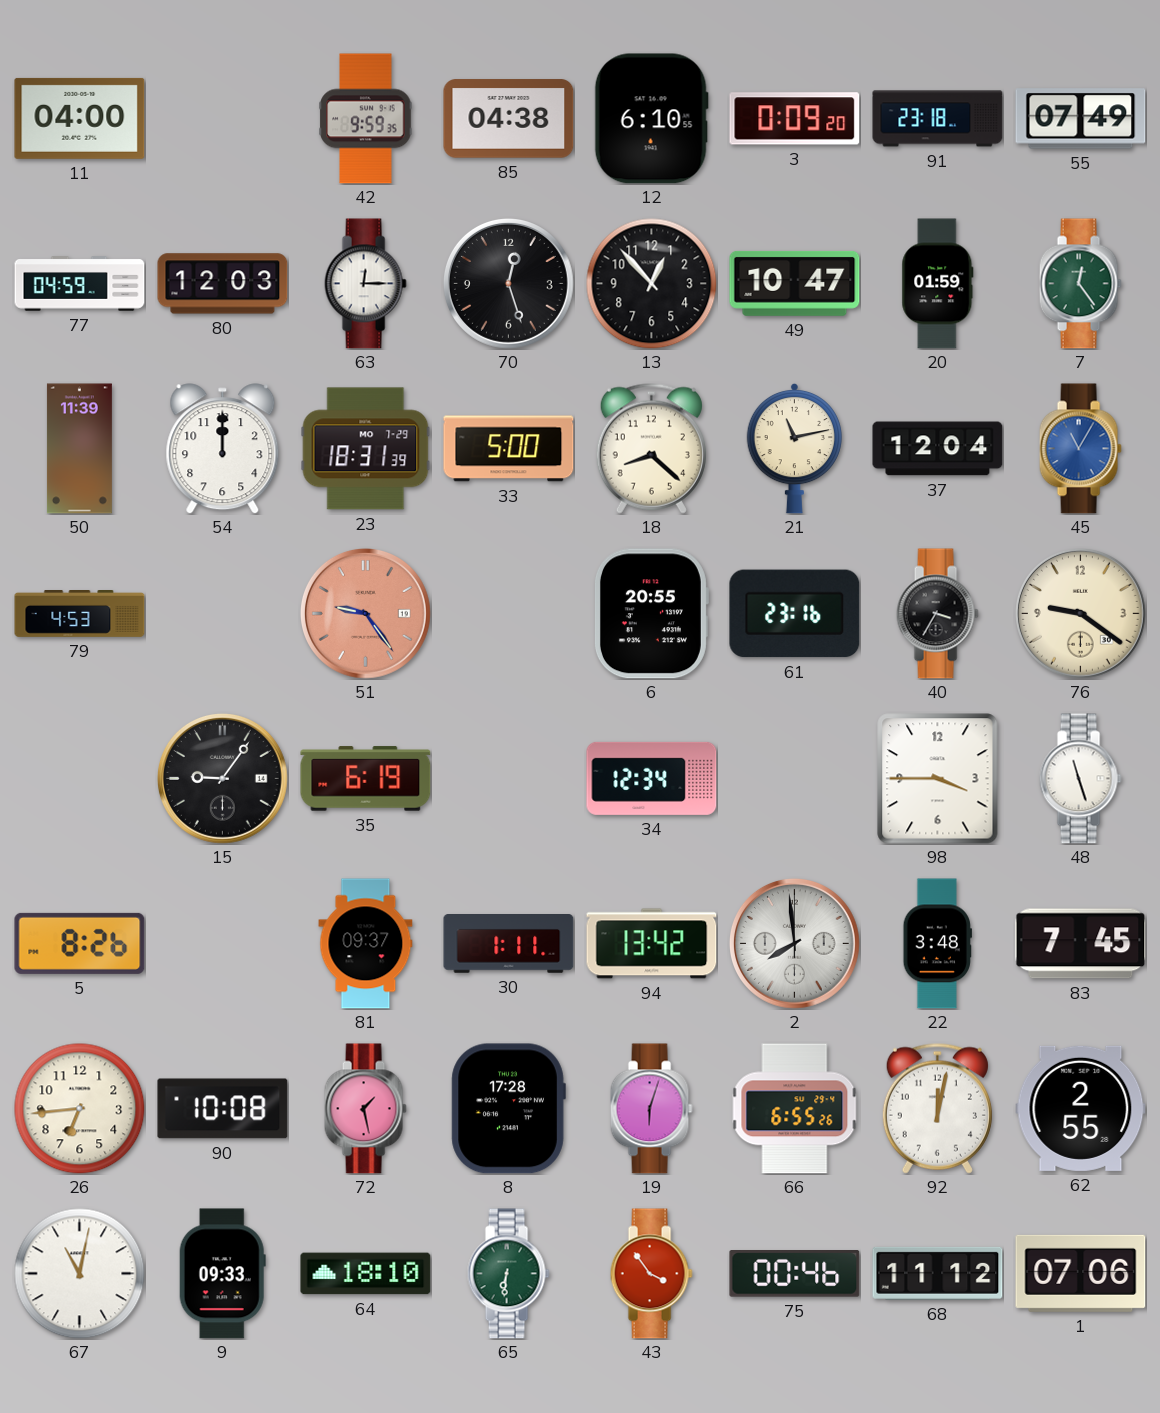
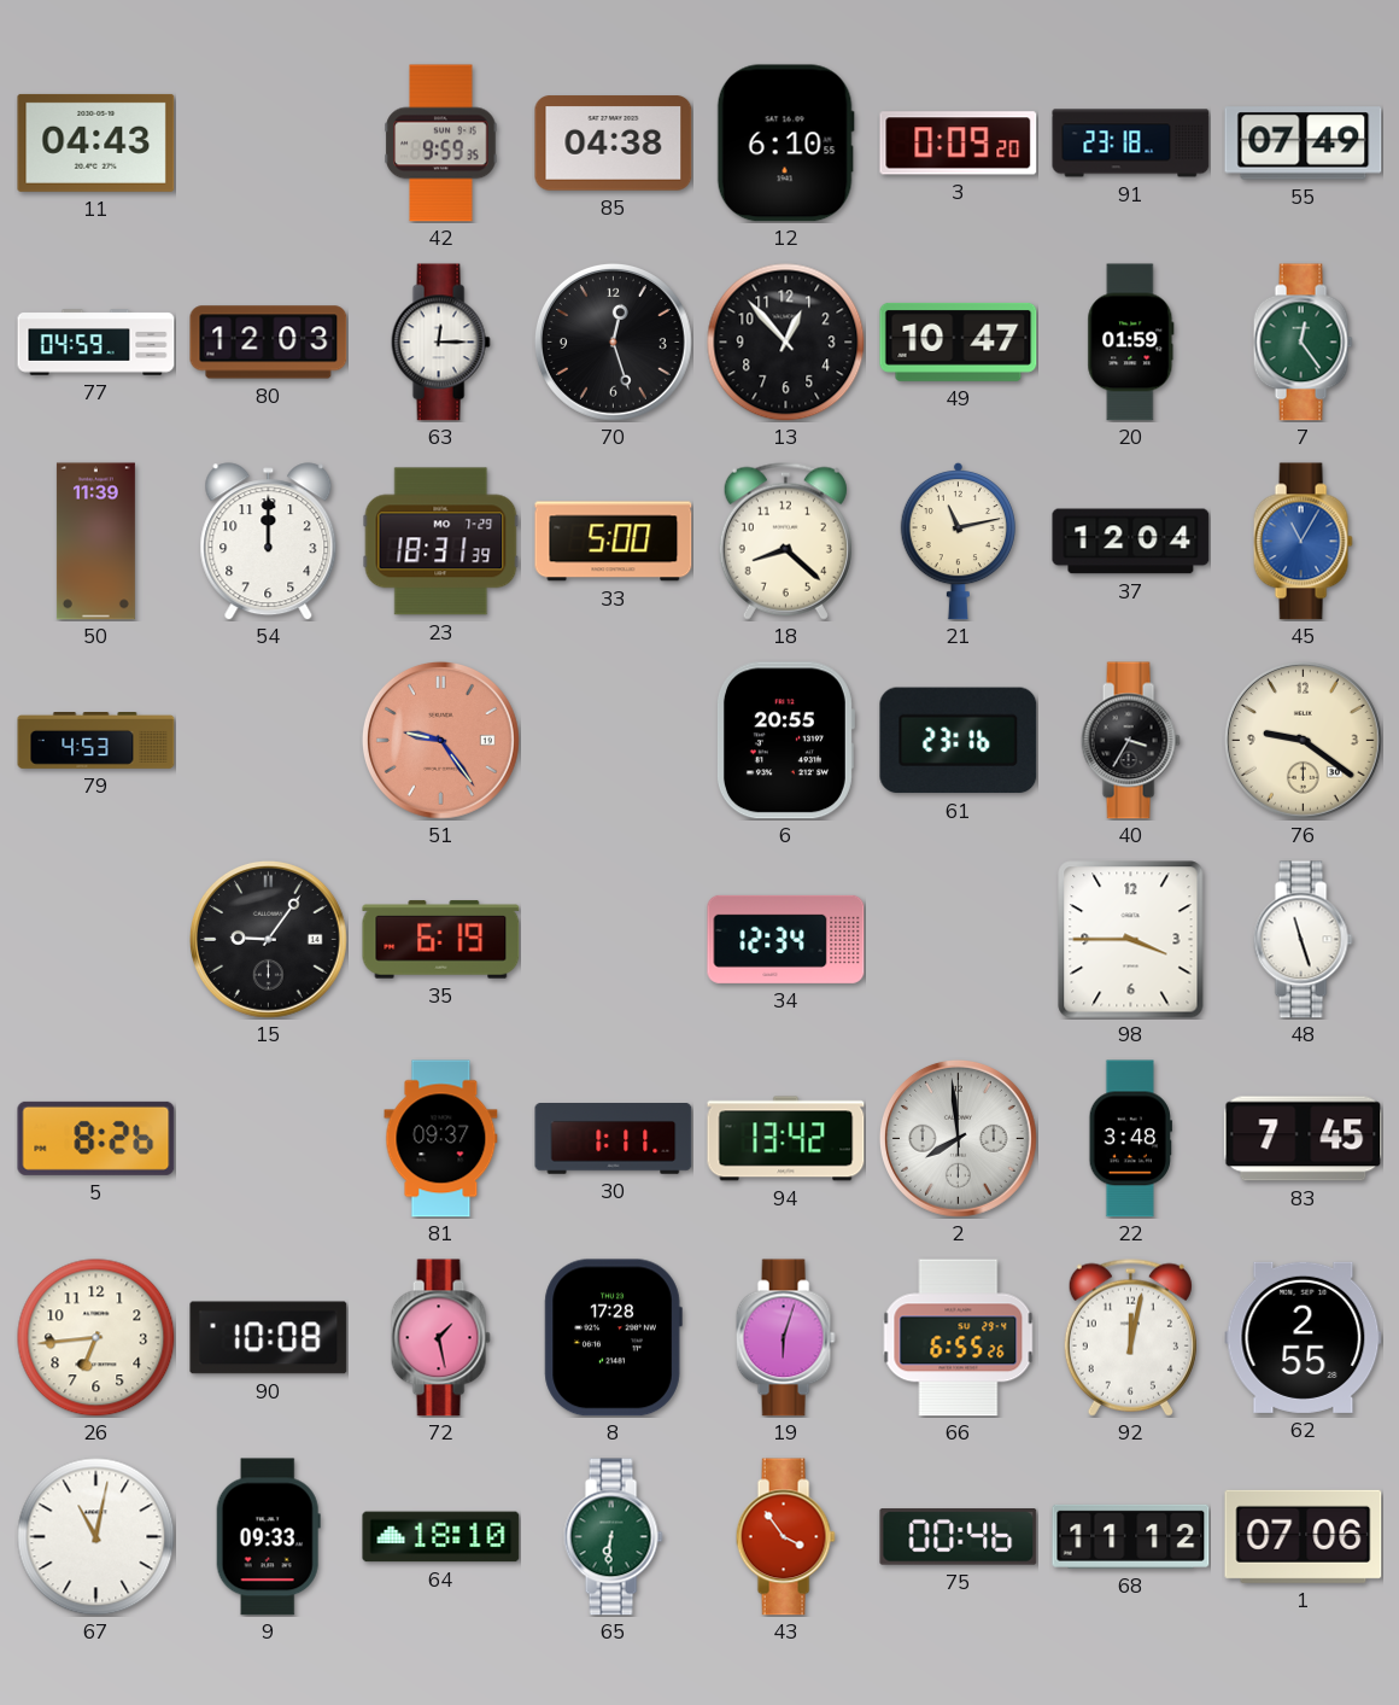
11: 04:00 -> 04:43
